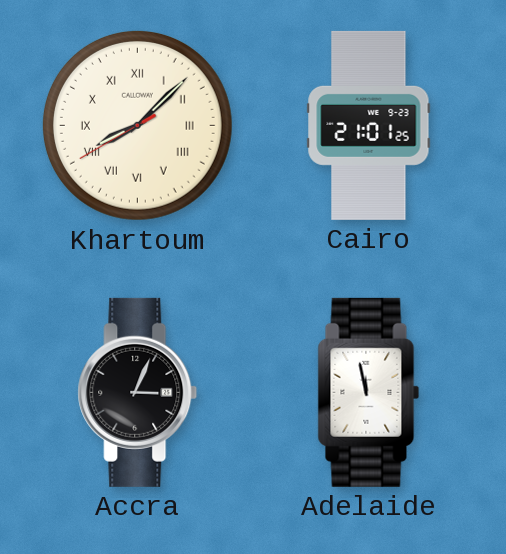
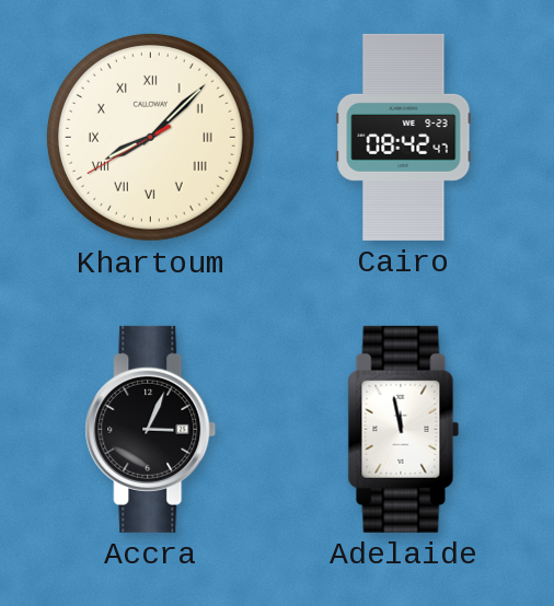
Cairo: 21:01 -> 08:42
